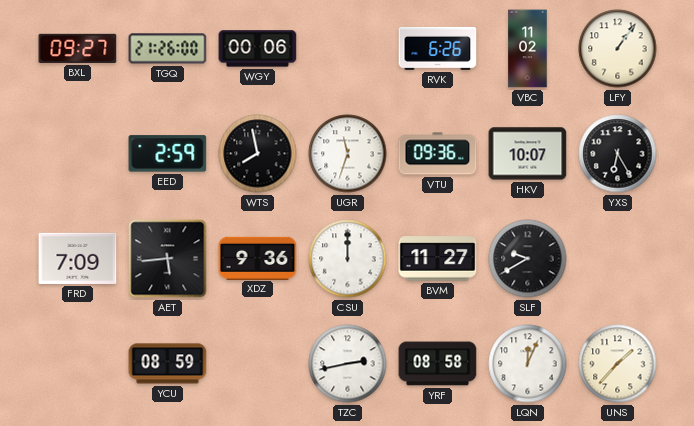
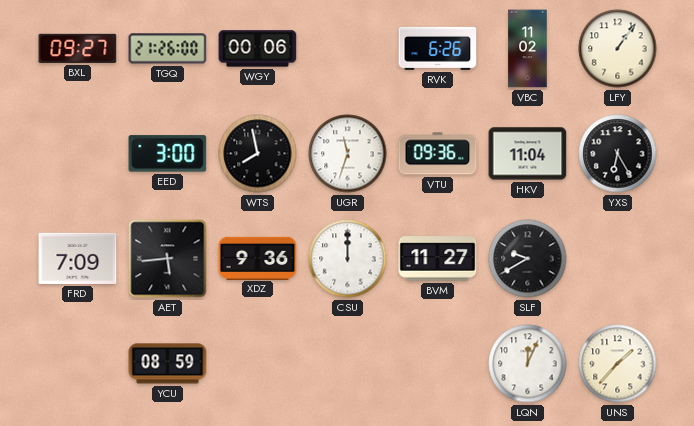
EED: 2:59 -> 3:00
HKV: 10:07 -> 11:04
TZC: 2:43 -> none
YRF: 08:58 -> none
